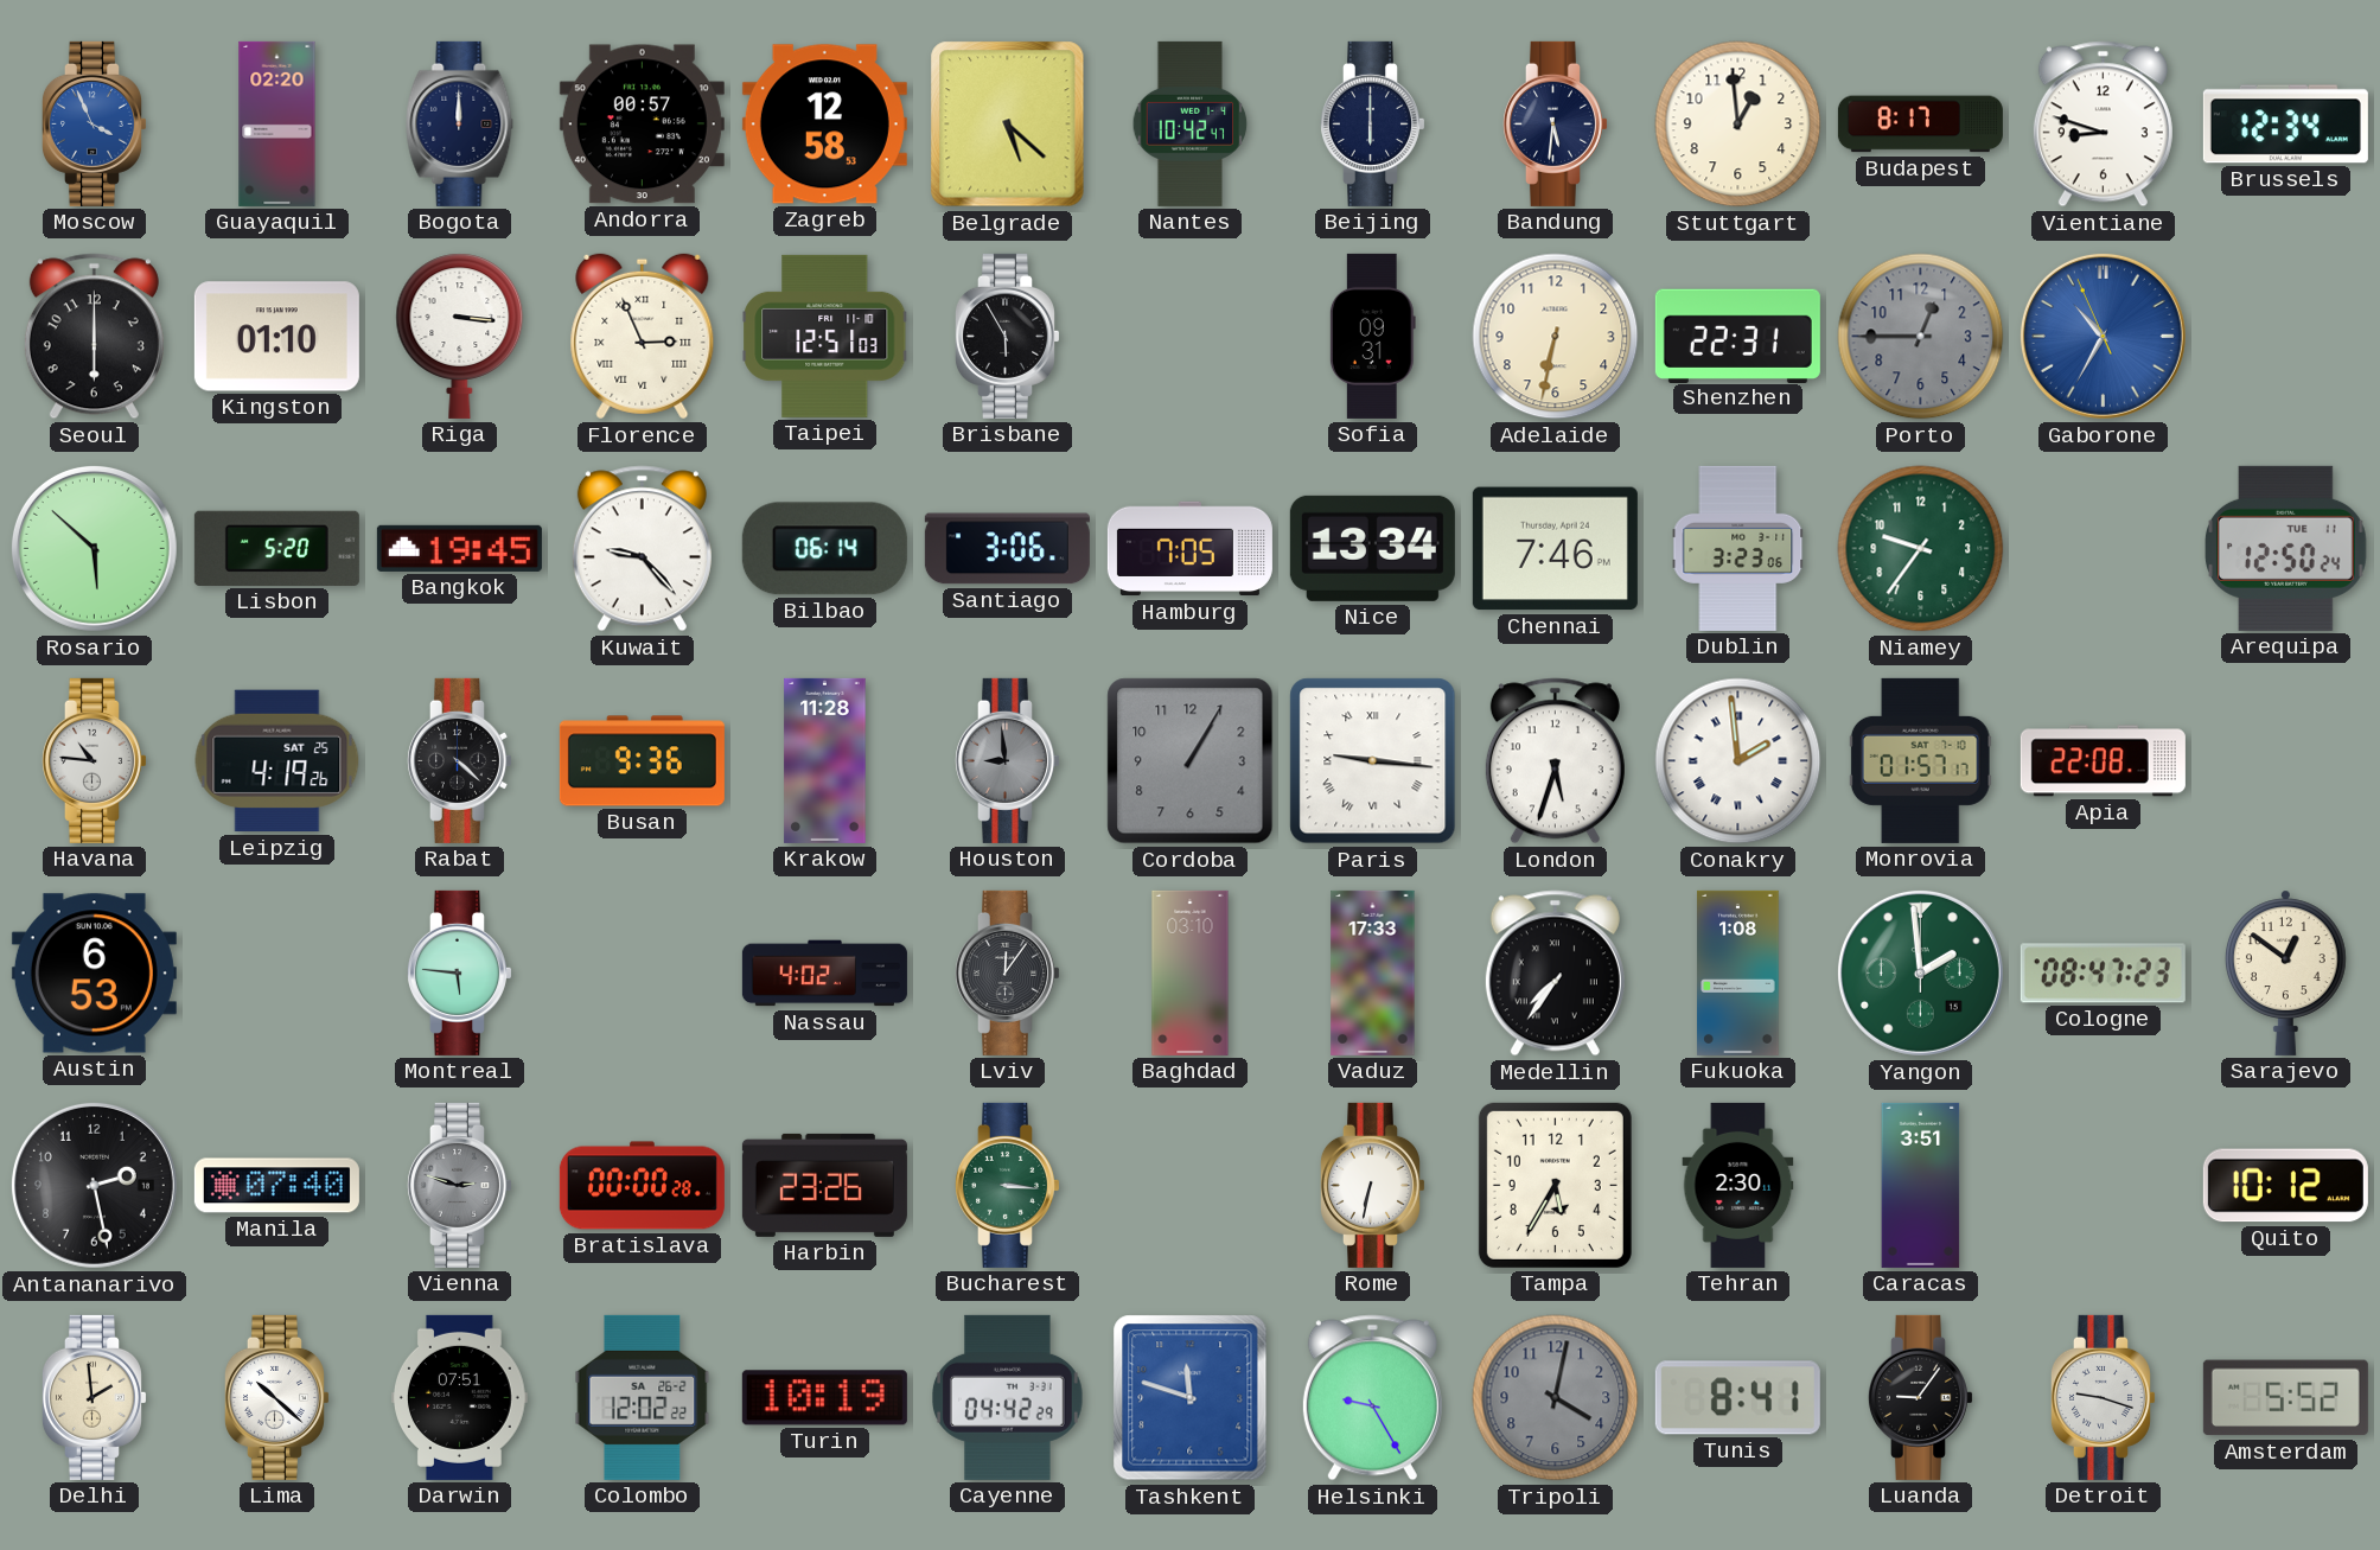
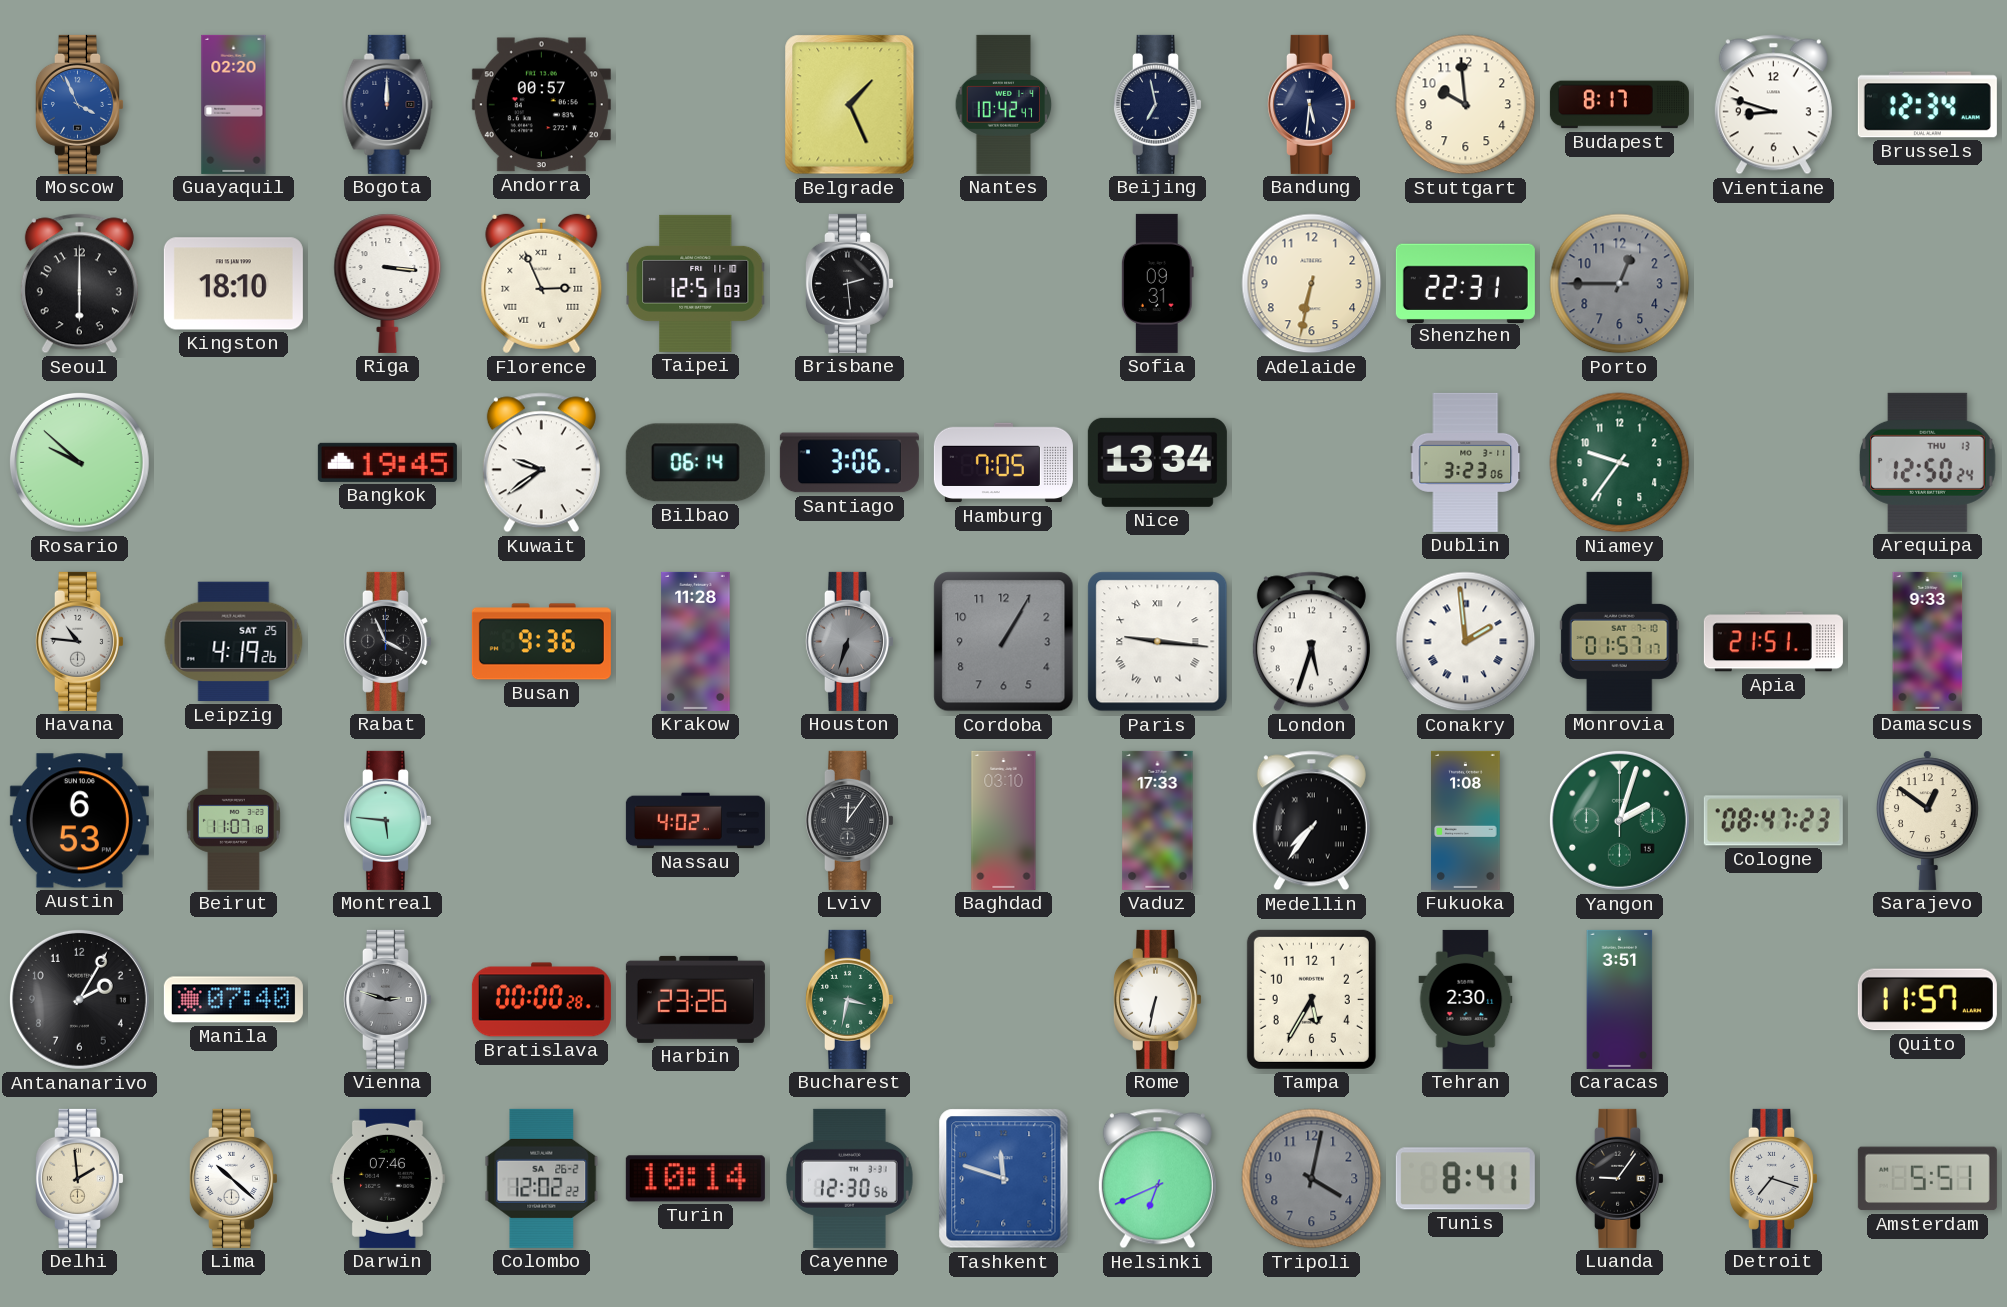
Zagreb: 12:58 -> none
Belgrade: 5:22 -> 1:26
Beijing: 6:00 -> 6:58
Stuttgart: 12:59 -> 9:59
Kingston: 01:10 -> 18:10
Brisbane: 5:55 -> 2:29
Gaborone: 10:34 -> none
Rosario: 5:52 -> 9:52
Lisbon: 5:20 -> none
Kuwait: 9:23 -> 9:39
Chennai: 7:46 -> none
Arequipa date: TUE 11 -> THU 13
Rabat: 4:22 -> 3:56
Houston: 8:59 -> 6:33
Apia: 22:08 -> 21:51
Damascus: none -> 9:33
Beirut: none -> 11:07
Yangon: 1:59 -> 2:03
Antananarivo: 2:28 -> 2:05
Bucharest: 3:16 -> 3:32
Quito: 10:12 -> 11:57
Darwin: 07:51 -> 07:46
Turin: 10:19 -> 10:14
Cayenne: 04:42 -> 12:30
Helsinki: 9:25 -> 6:41
Detroit: 9:18 -> 7:18
Amsterdam: 5:52 -> 5:51
